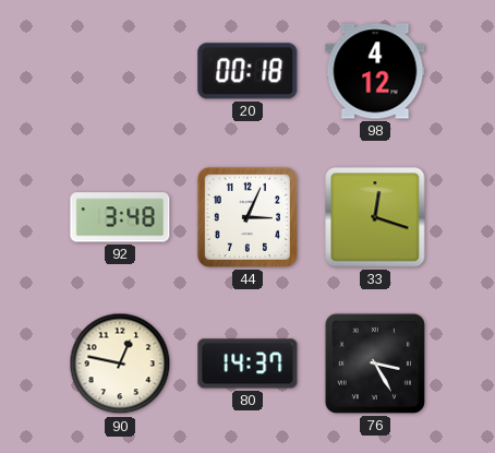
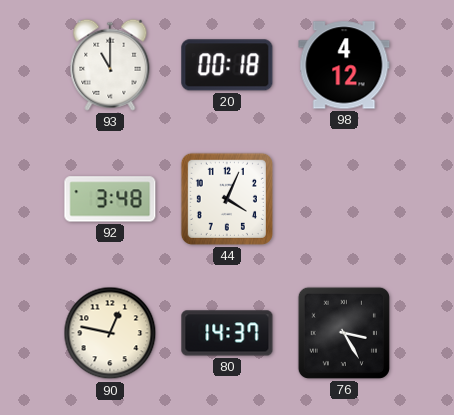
93: none -> 11:00
44: 3:04 -> 4:04
33: 12:18 -> none
